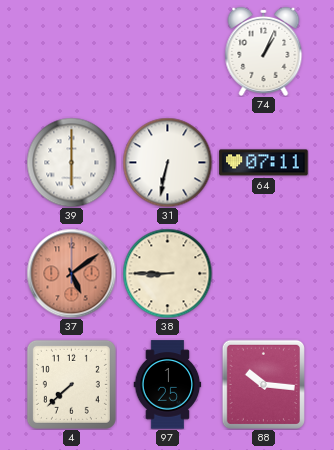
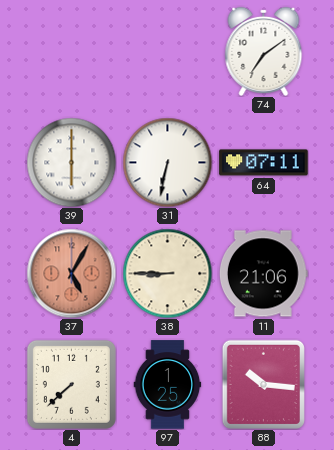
74: 1:04 -> 7:09
37: 5:09 -> 5:05
11: none -> 21:06
